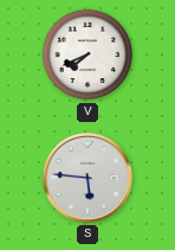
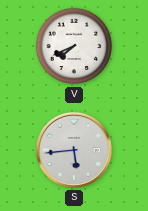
S: 5:46 -> 5:44
